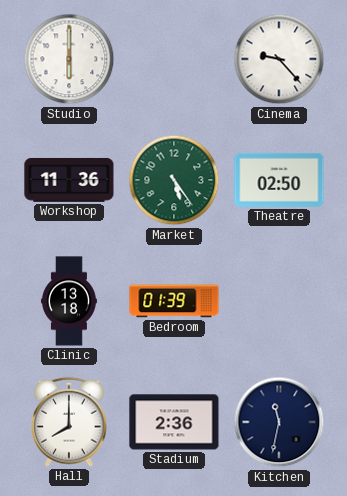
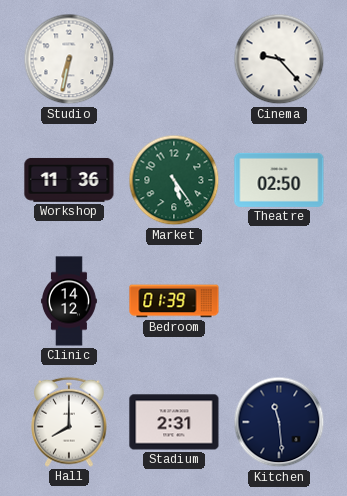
Studio: 6:00 -> 6:32
Clinic: 13:18 -> 14:12
Stadium: 2:36 -> 2:31
Kitchen: 11:32 -> 11:29
